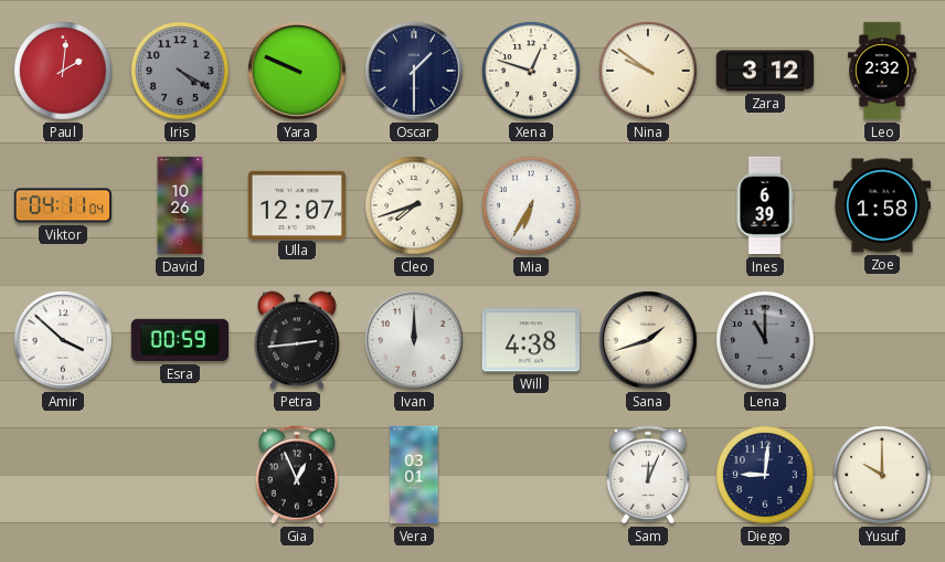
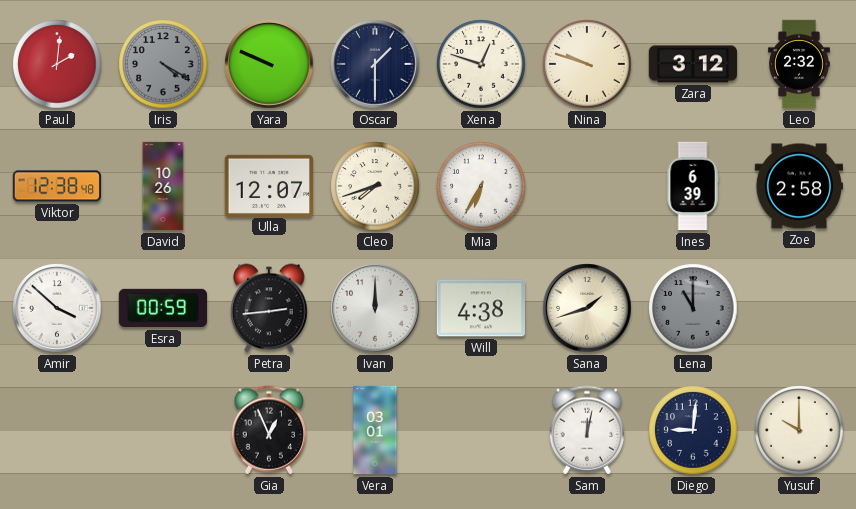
Nina: 9:51 -> 9:48
Viktor: 04:11 -> 12:38
Zoe: 1:58 -> 2:58
Sam: 12:04 -> 12:02
